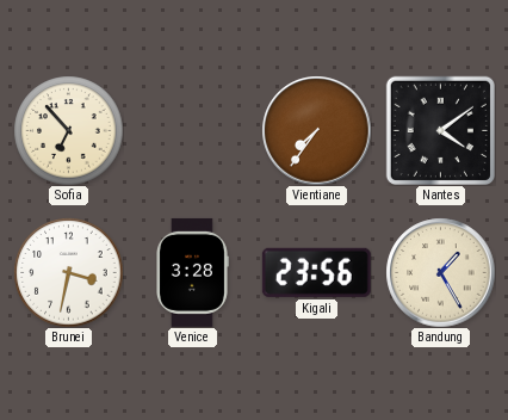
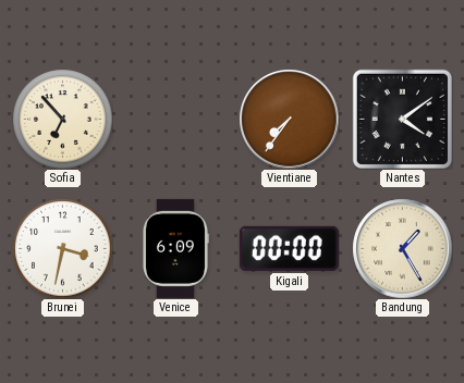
Venice: 3:28 -> 6:09
Kigali: 23:56 -> 00:00
